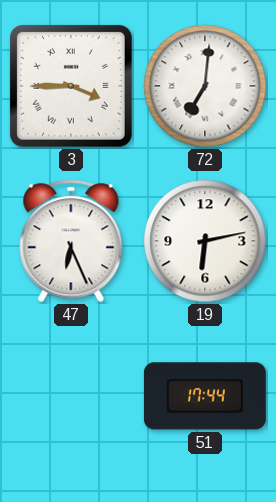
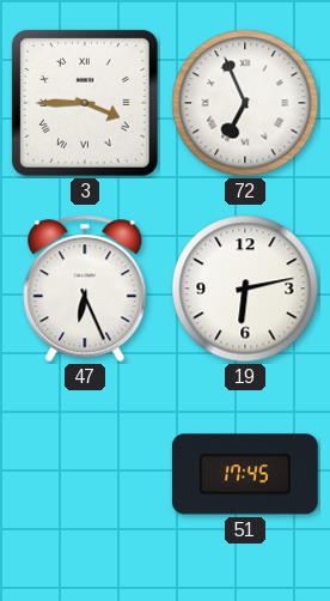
72: 7:01 -> 6:56
51: 17:44 -> 17:45
